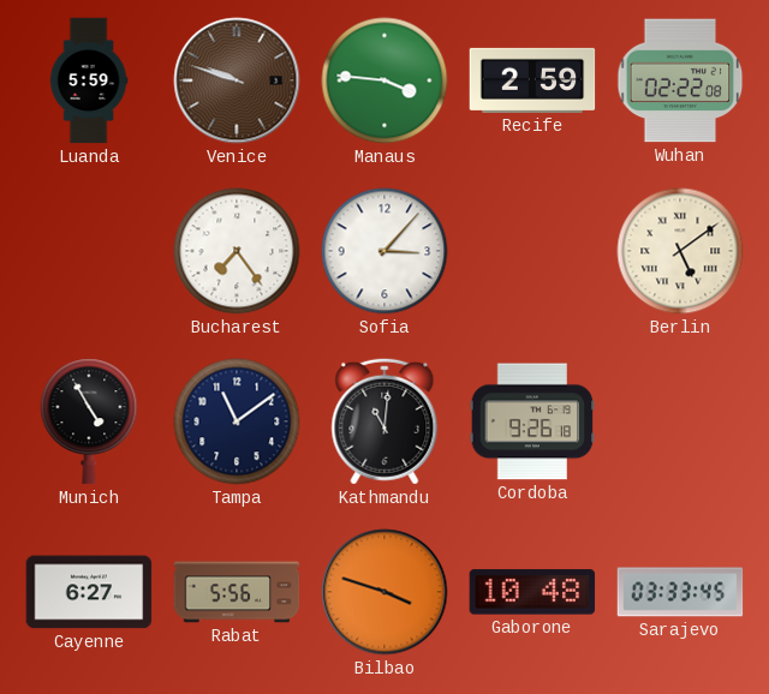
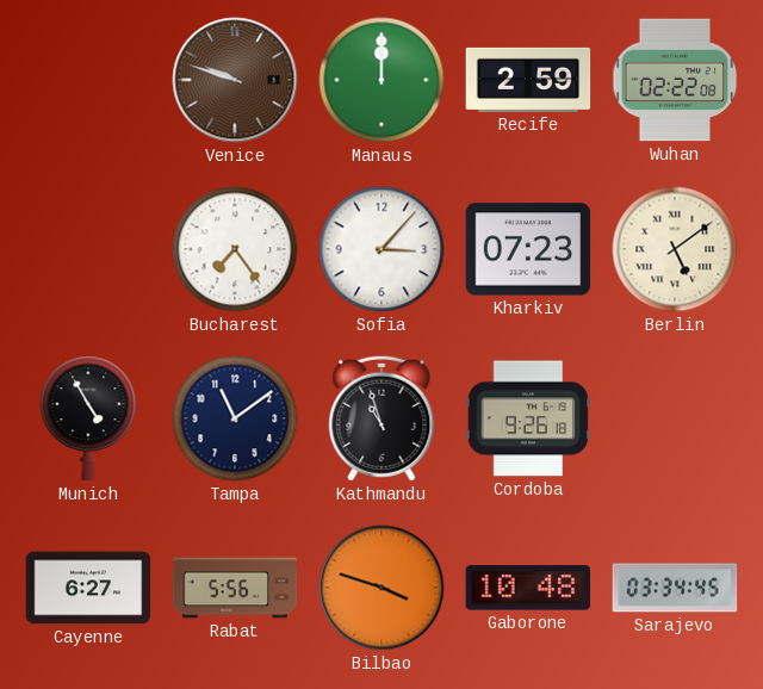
Luanda: 5:59 -> none
Manaus: 3:46 -> 12:00
Kharkiv: none -> 07:23
Kathmandu: 11:01 -> 10:57
Sarajevo: 03:33 -> 03:34
